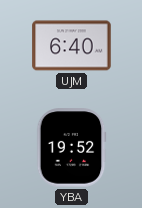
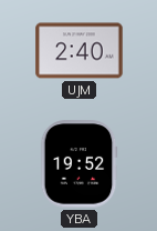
UJM: 6:40 -> 2:40
